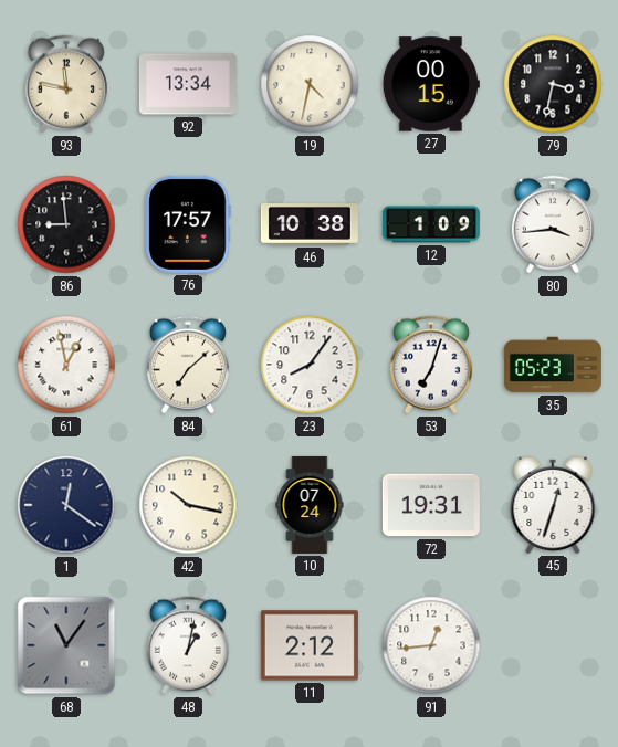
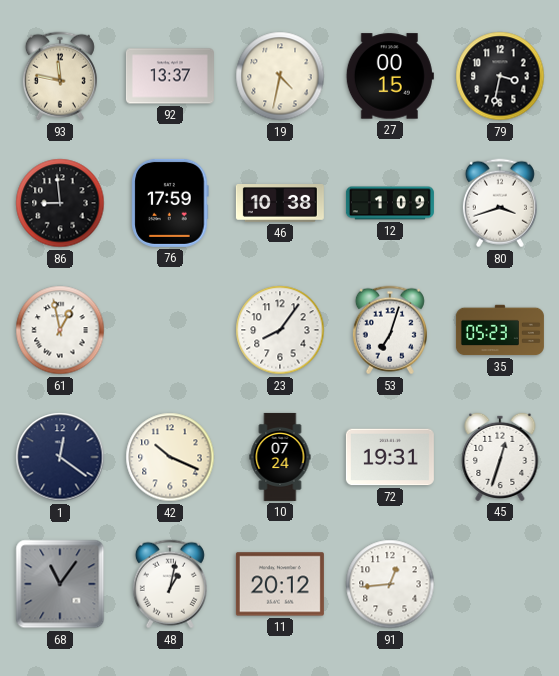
92: 13:34 -> 13:37
76: 17:57 -> 17:59
80: 3:44 -> 3:42
84: 7:08 -> none
42: 10:17 -> 10:19
11: 2:12 -> 20:12
